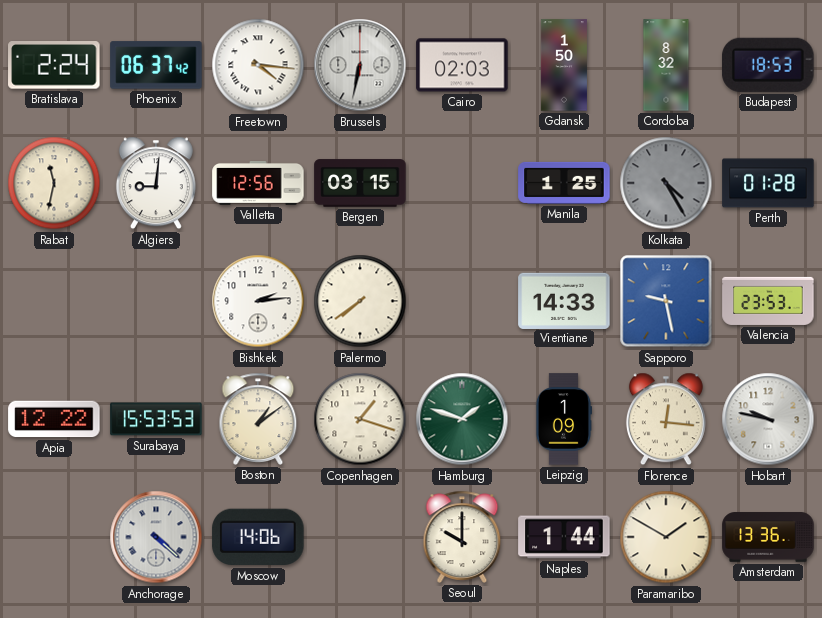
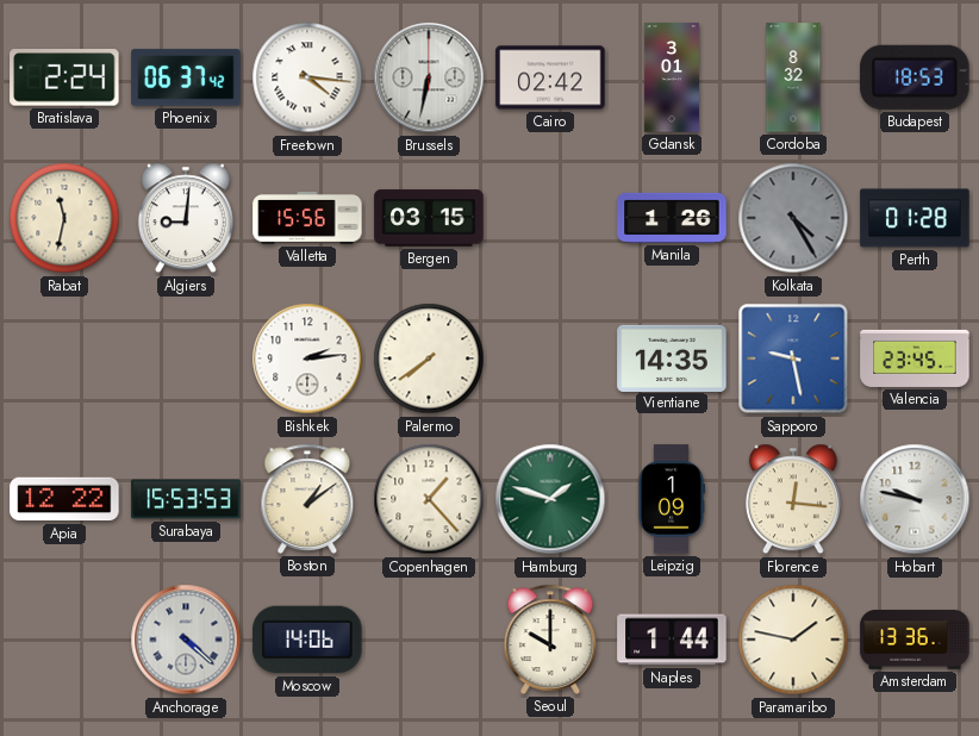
Cairo: 02:03 -> 02:42
Gdansk: 1:50 -> 3:01
Valletta: 12:56 -> 15:56
Manila: 1:25 -> 1:26
Vientiane: 14:33 -> 14:35
Valencia: 23:53 -> 23:45
Copenhagen: 1:18 -> 1:23
Paramaribo: 1:50 -> 1:47
